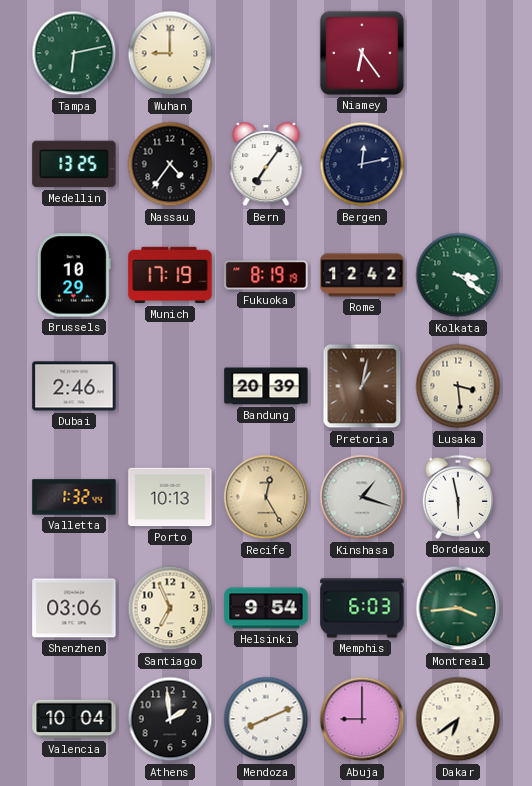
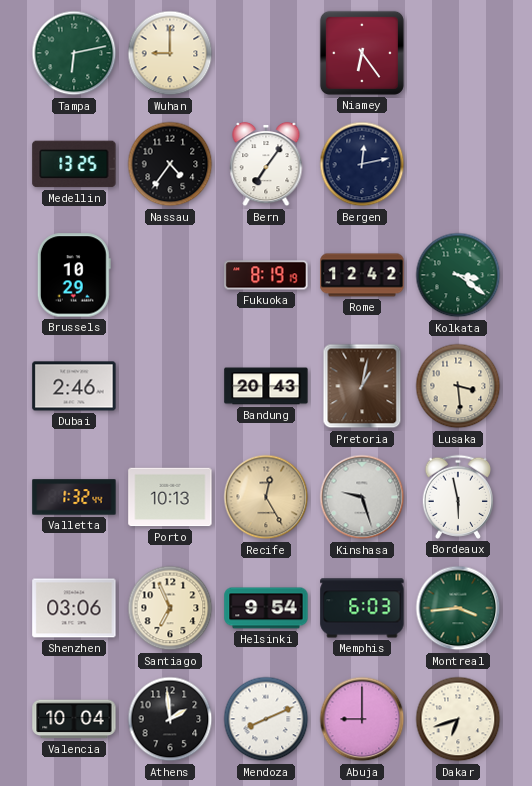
Munich: 17:19 -> none
Bandung: 20:39 -> 20:43
Kinshasa: 1:18 -> 9:27
Dakar: 6:39 -> 6:42
